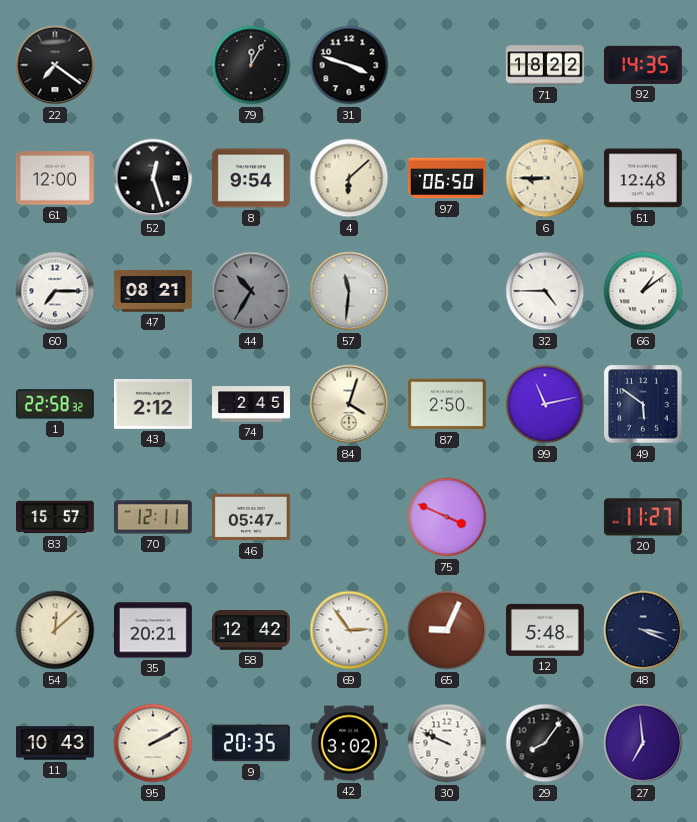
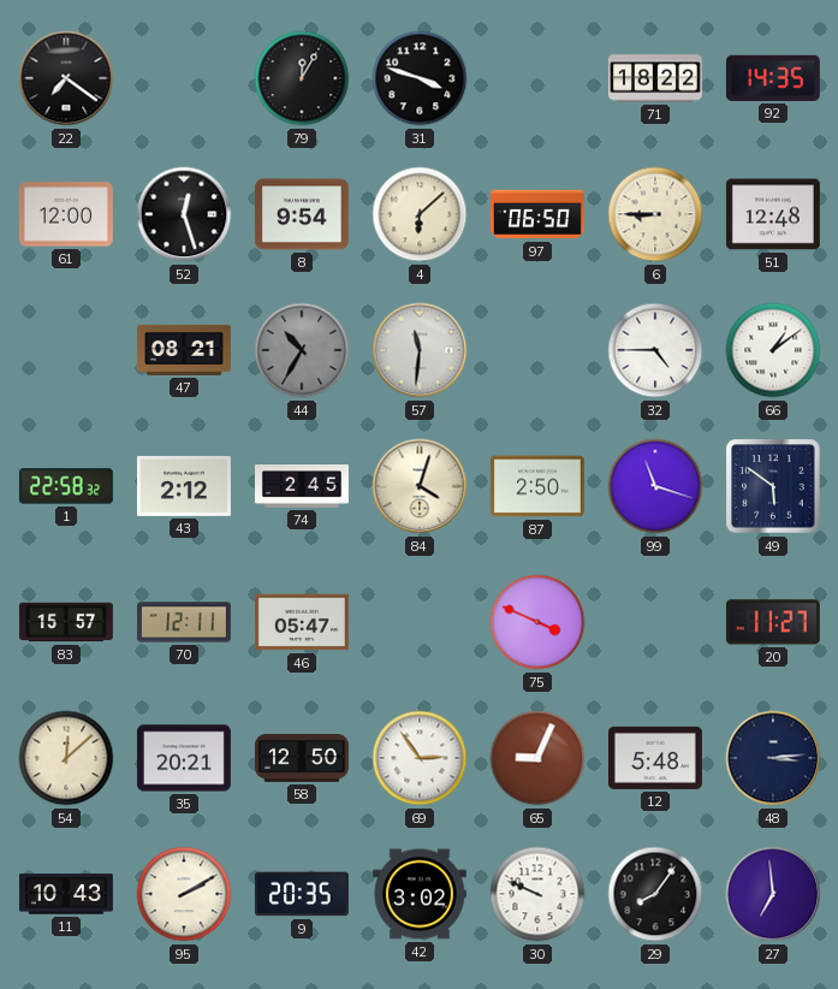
60: 7:15 -> none
99: 11:13 -> 11:18
58: 12:42 -> 12:50
48: 3:19 -> 3:14
